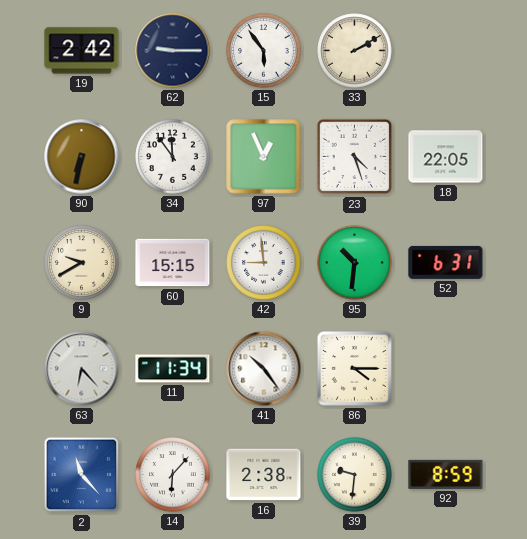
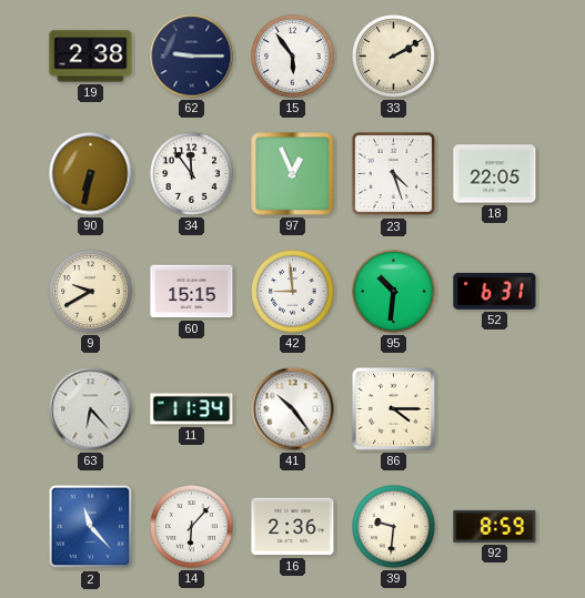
19: 2:42 -> 2:38
16: 2:38 -> 2:36
